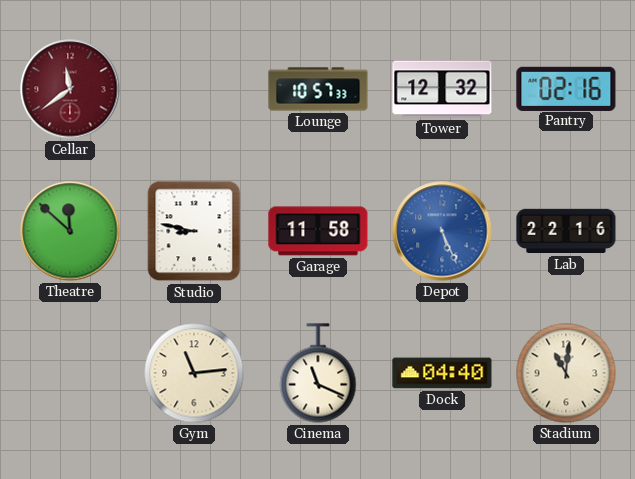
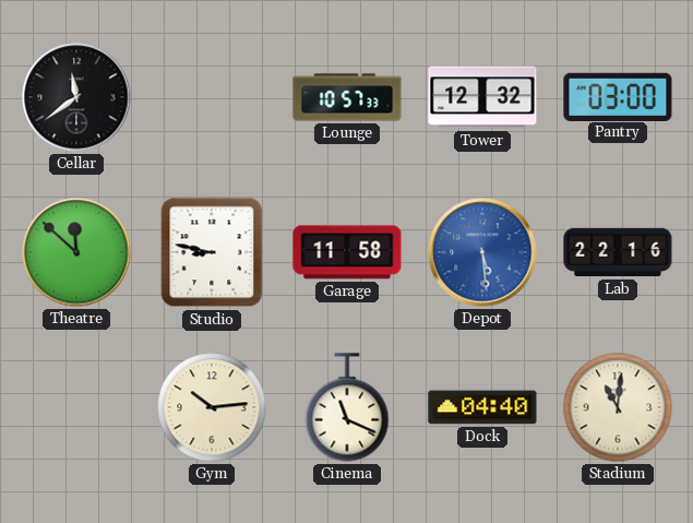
Cellar dial: burgundy -> black
Pantry: 02:16 -> 03:00
Depot: 5:26 -> 5:29
Gym: 11:14 -> 10:14
